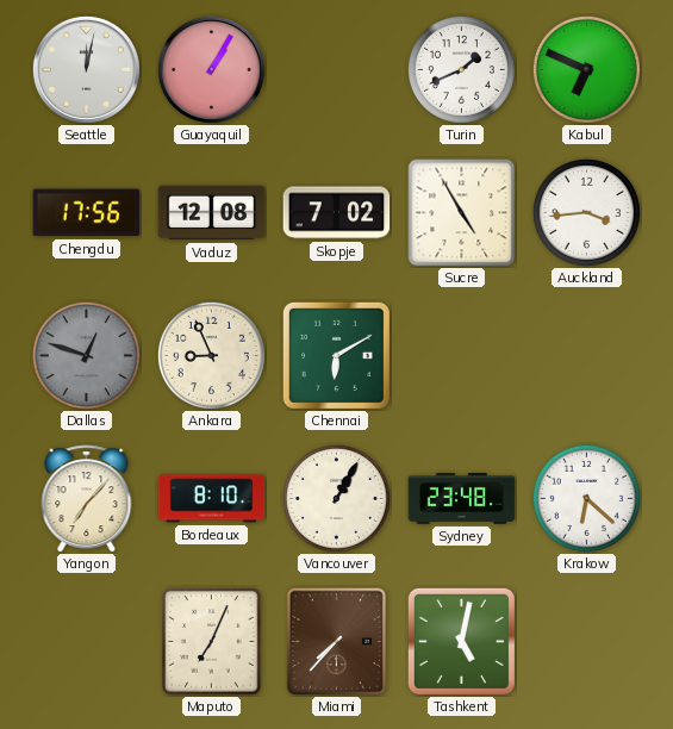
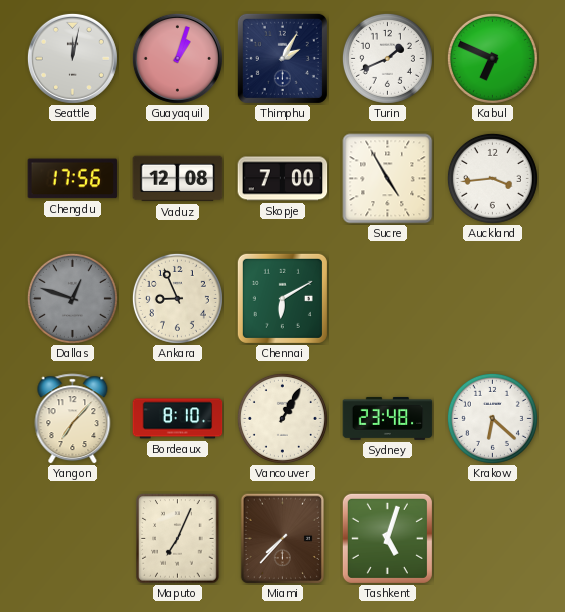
Guayaquil: 1:05 -> 1:03
Thimphu: none -> 2:05
Skopje: 7:02 -> 7:00
Tashkent: 5:02 -> 5:03
